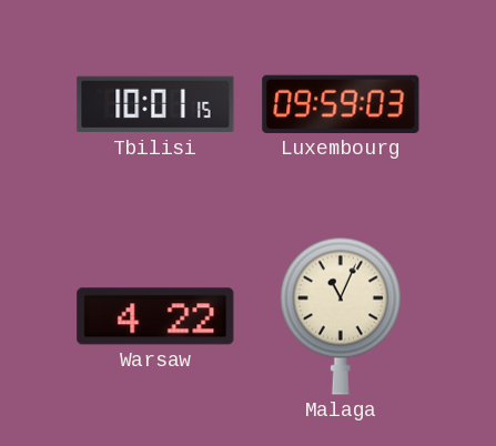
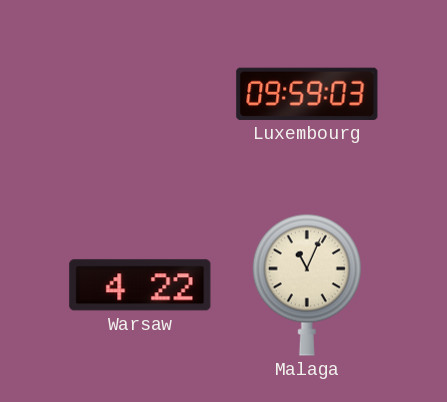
Tbilisi: 10:01 -> none
